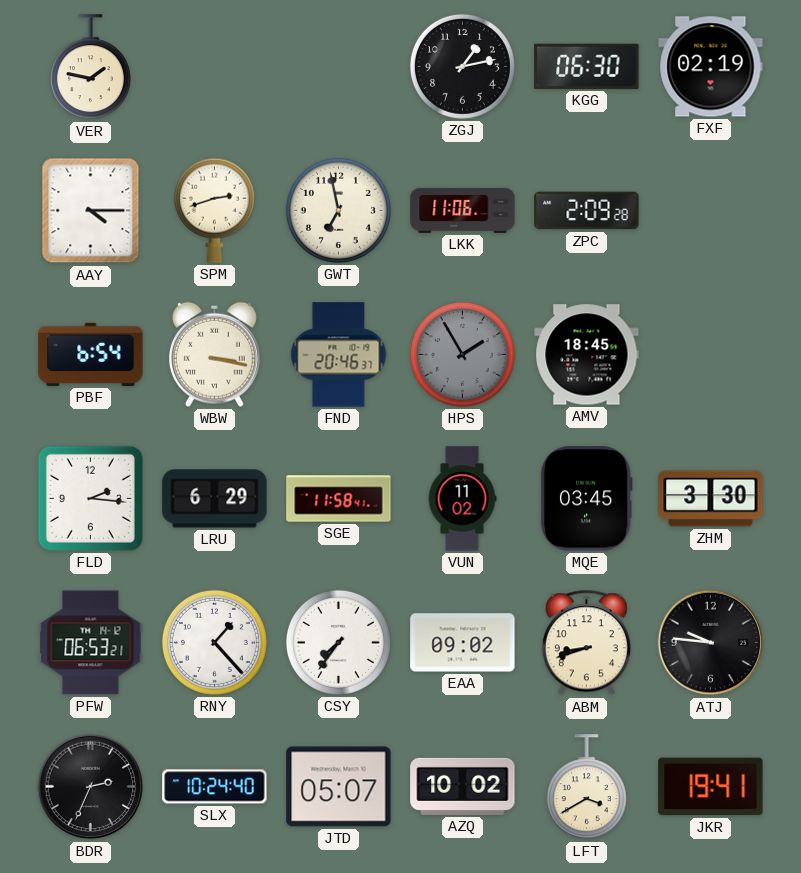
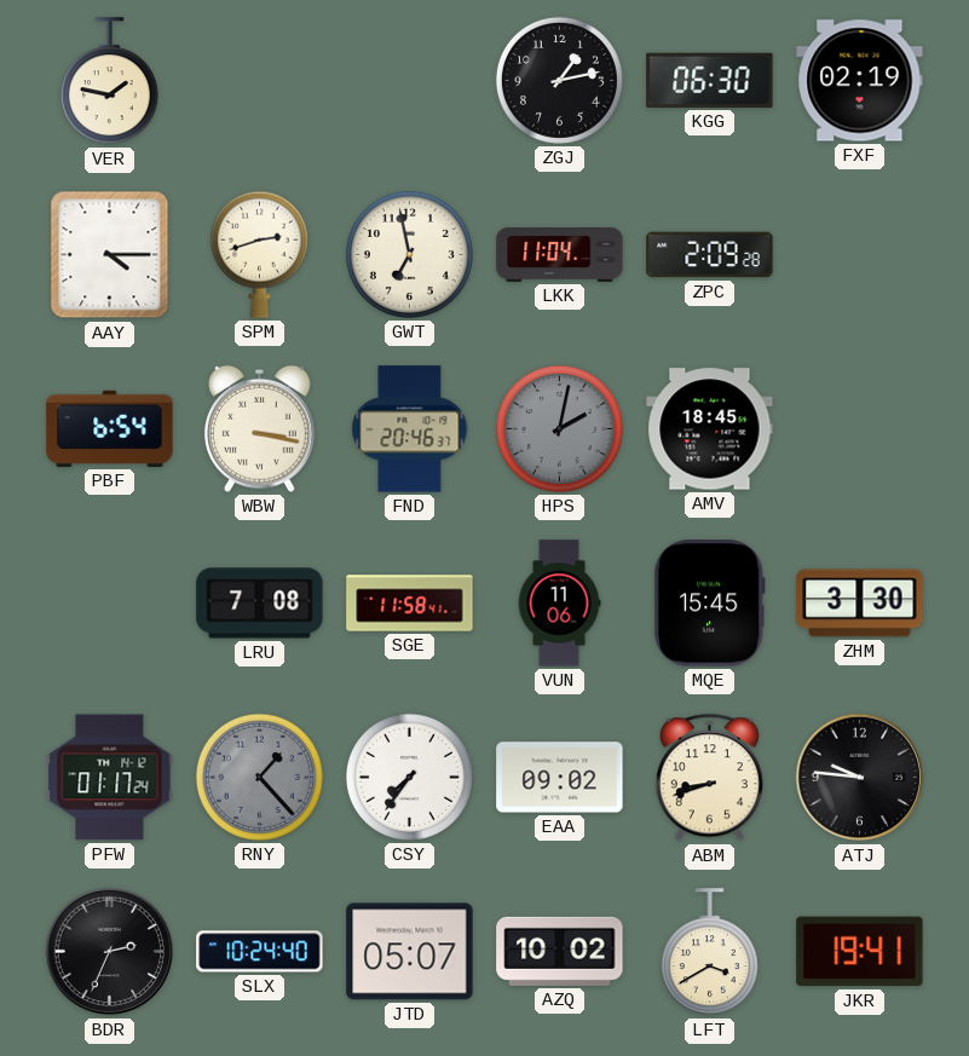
LKK: 11:06 -> 11:04
HPS: 1:55 -> 2:02
FLD: 2:16 -> none
LRU: 6:29 -> 7:08
VUN: 11:02 -> 11:06
MQE: 03:45 -> 15:45
PFW: 06:53 -> 01:17
RNY dial: white -> grey
